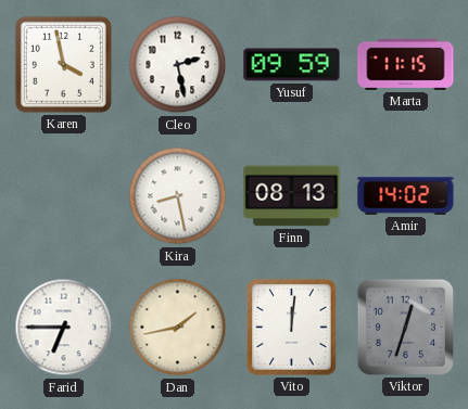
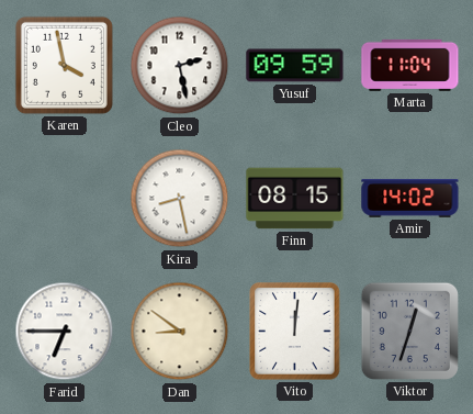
Marta: 11:15 -> 11:04
Finn: 08:13 -> 08:15
Dan: 1:43 -> 8:51
